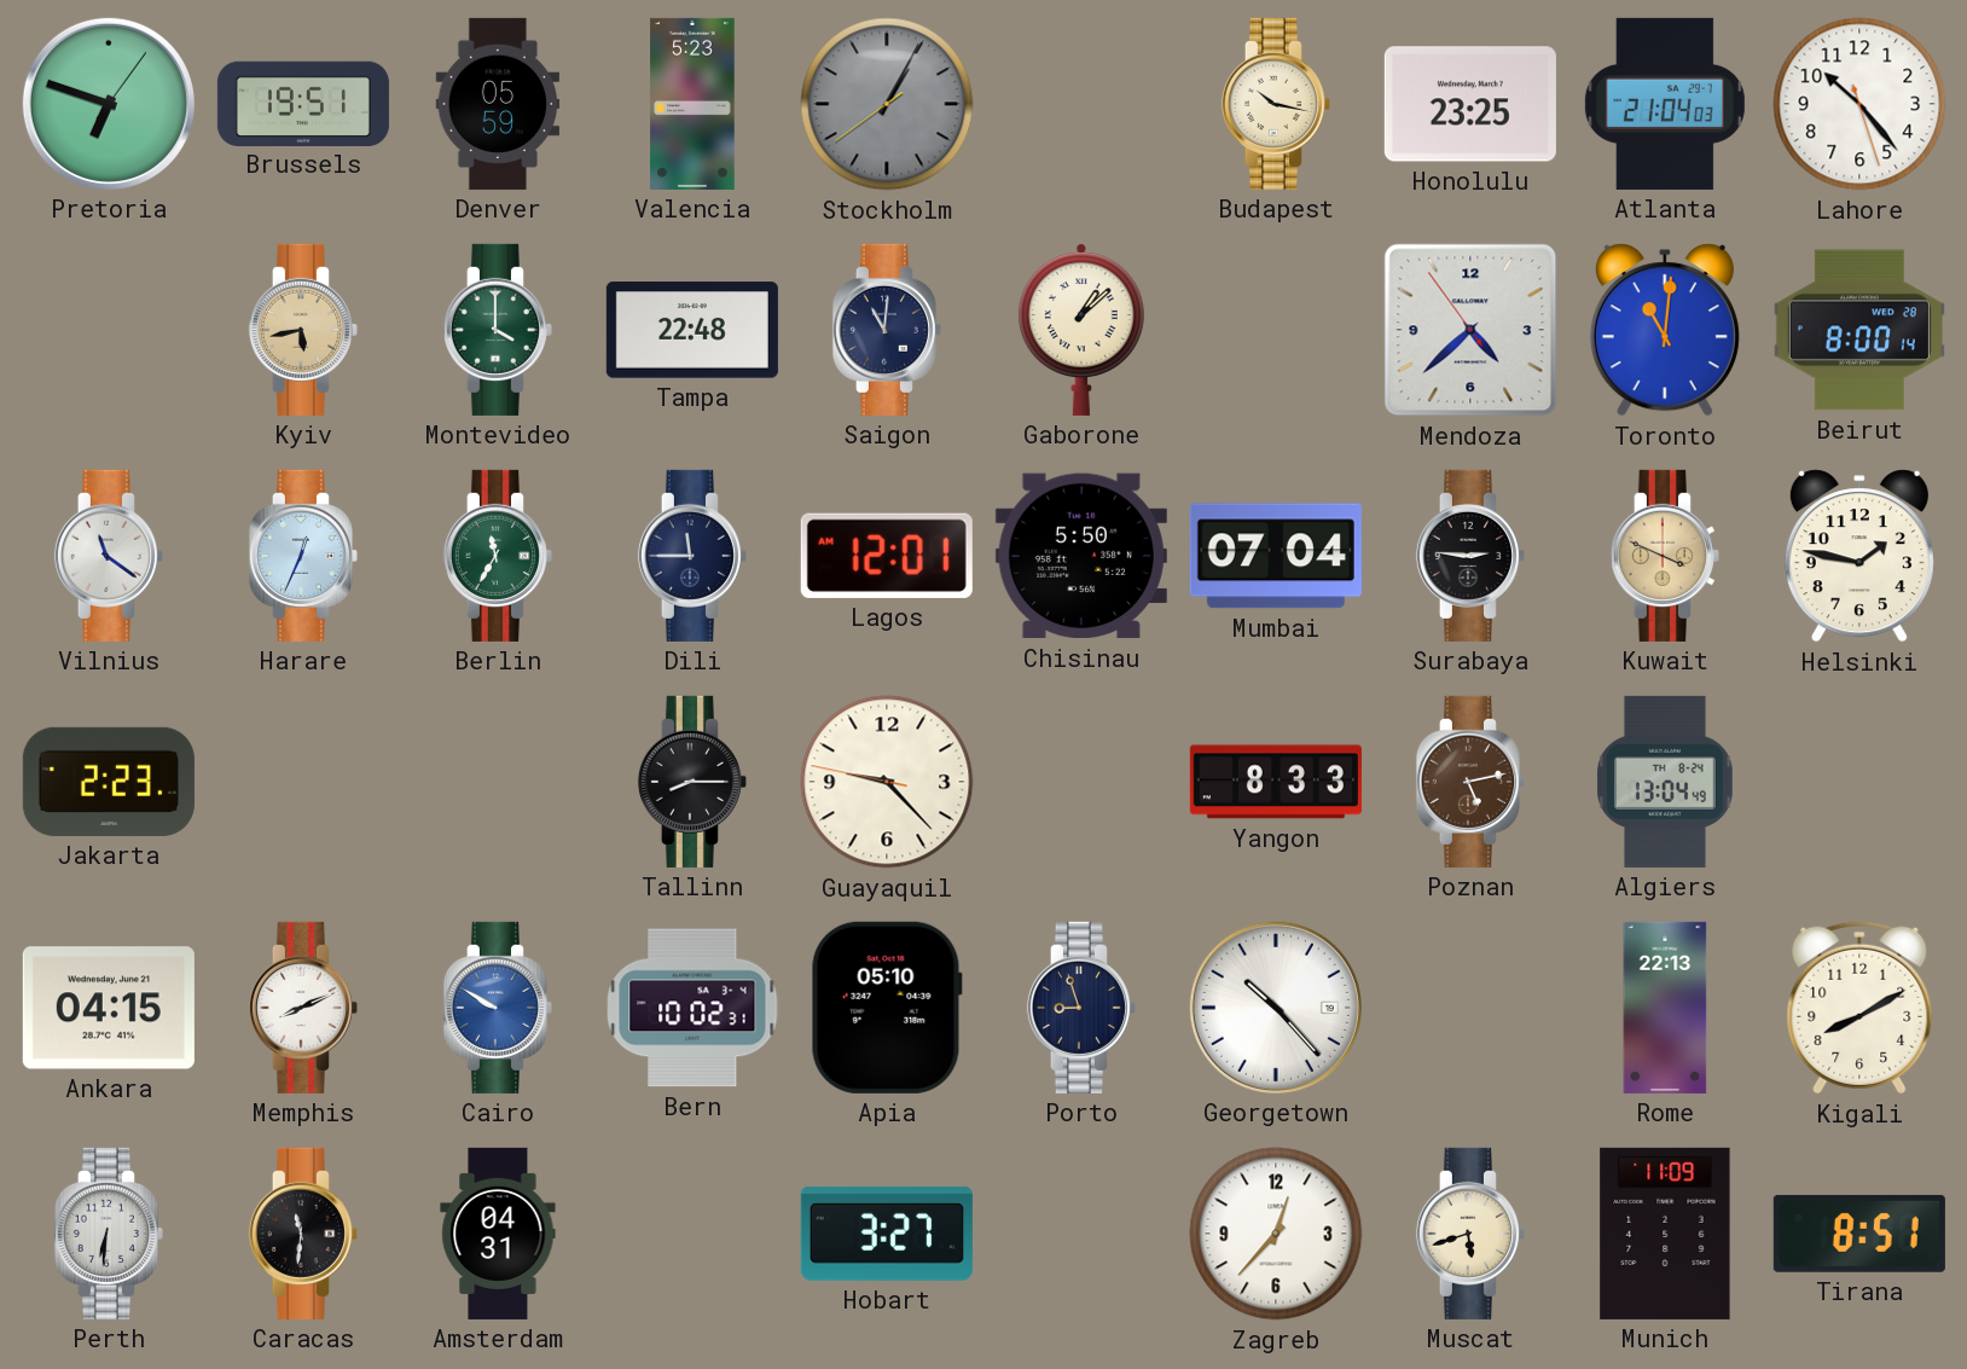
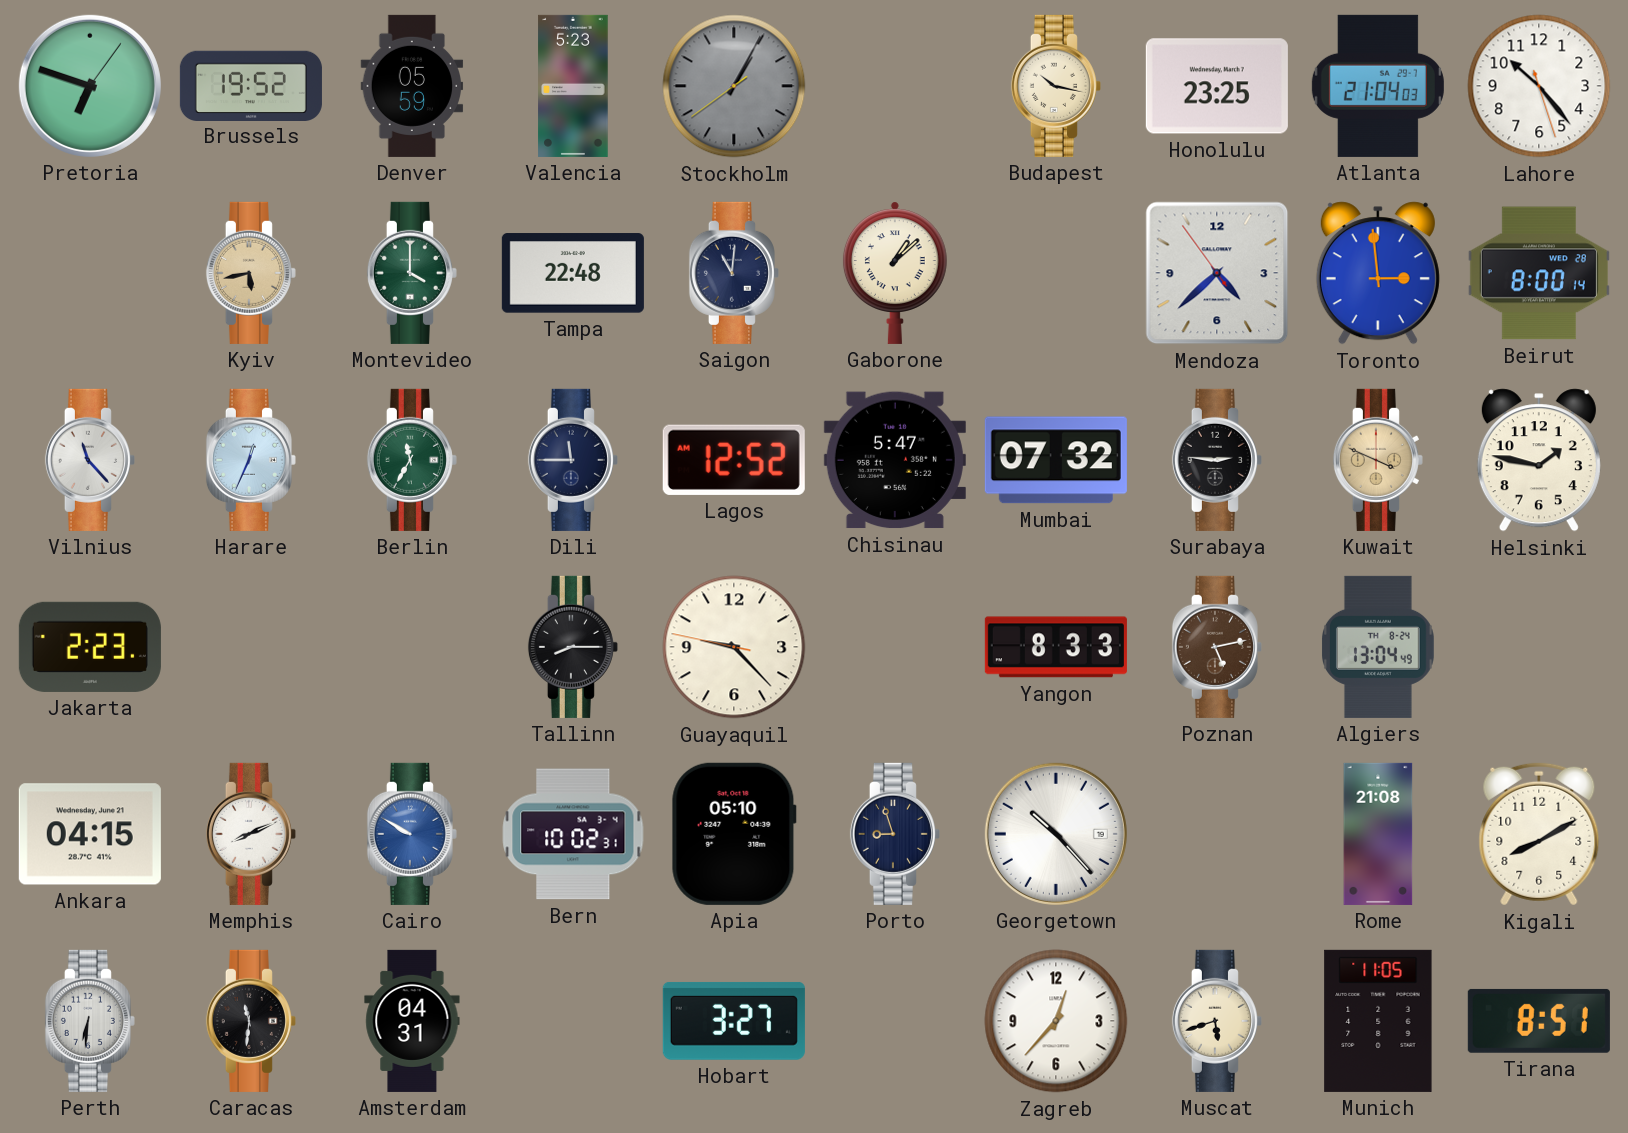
Brussels: 19:51 -> 19:52
Toronto: 11:01 -> 2:59
Vilnius: 11:21 -> 11:23
Lagos: 12:01 -> 12:52
Chisinau: 5:50 -> 5:47
Mumbai: 07:04 -> 07:32
Rome: 22:13 -> 21:08
Munich: 11:09 -> 11:05
